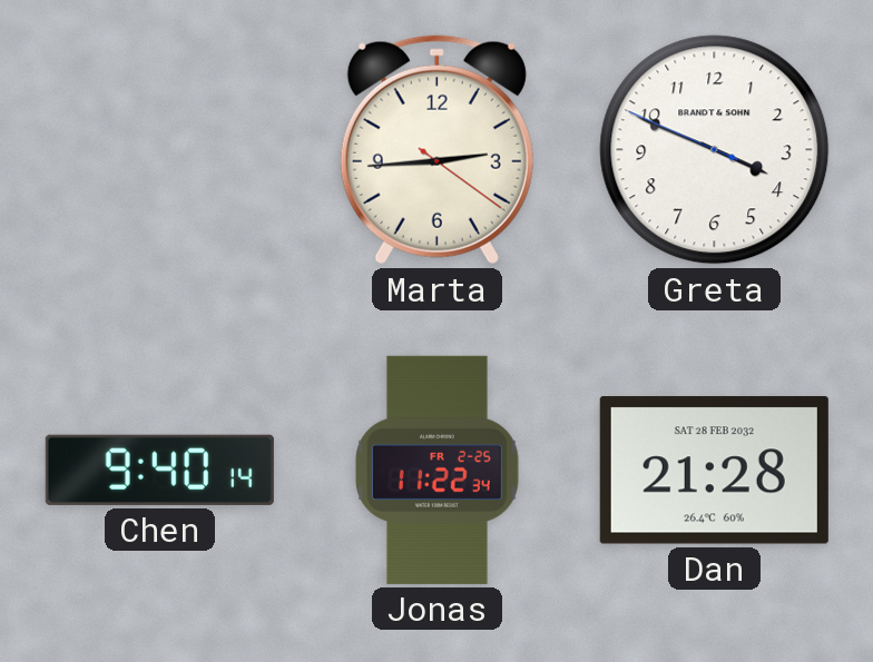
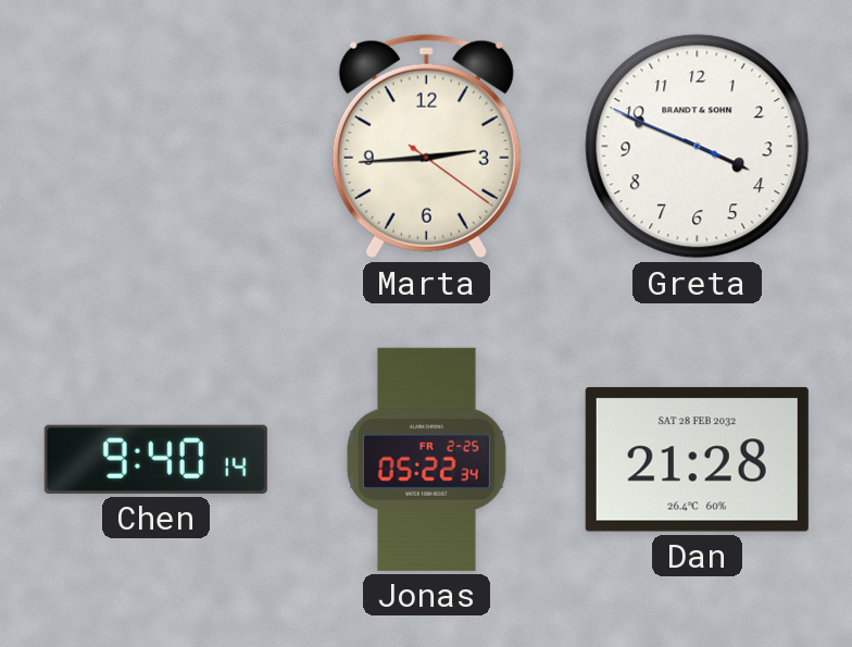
Jonas: 11:22 -> 05:22
